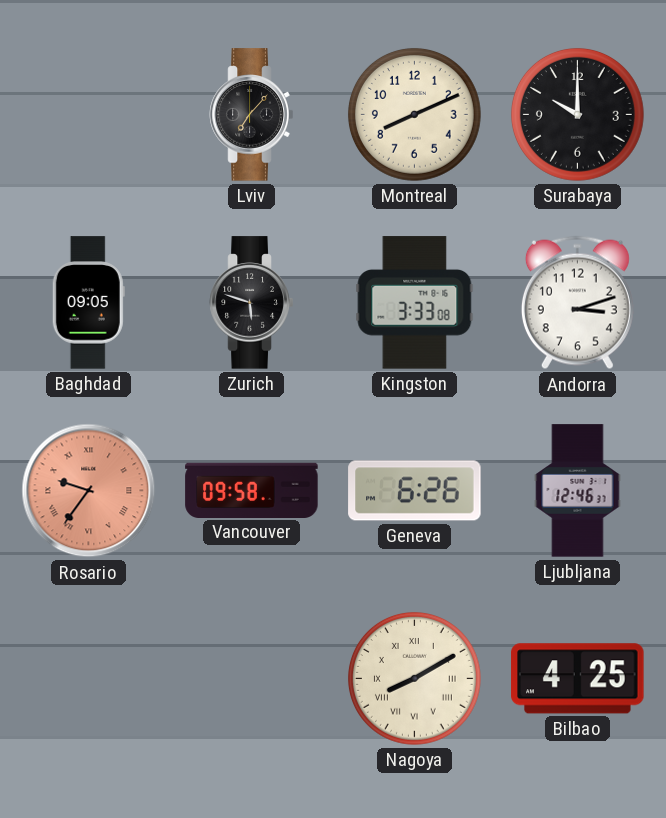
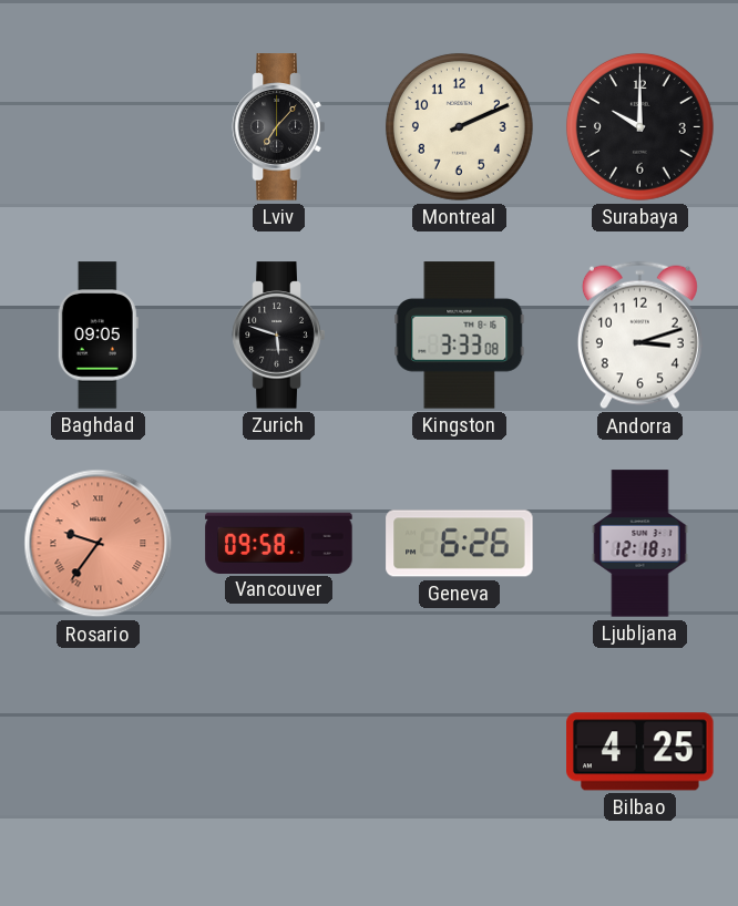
Montreal: 8:11 -> 2:11
Ljubljana: 12:46 -> 12:18
Nagoya: 8:10 -> none
